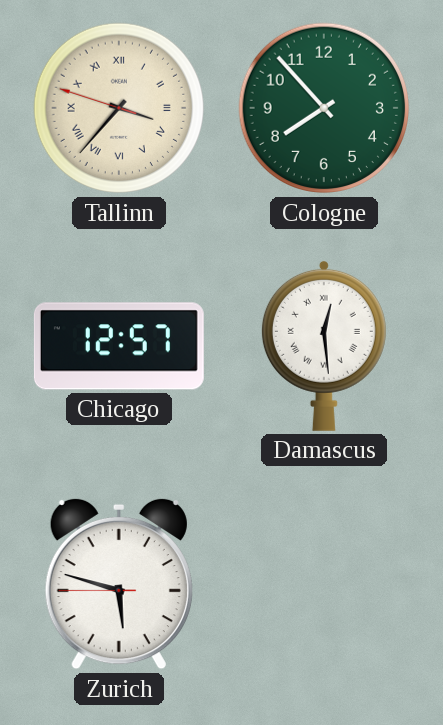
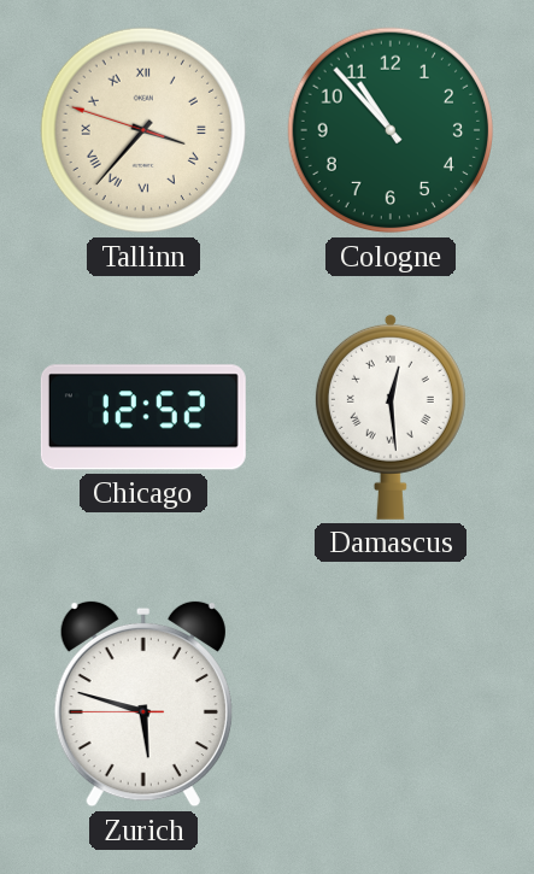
Cologne: 7:53 -> 10:53
Chicago: 12:57 -> 12:52
